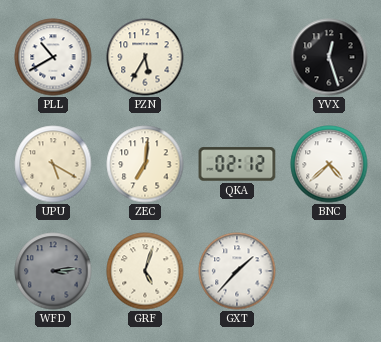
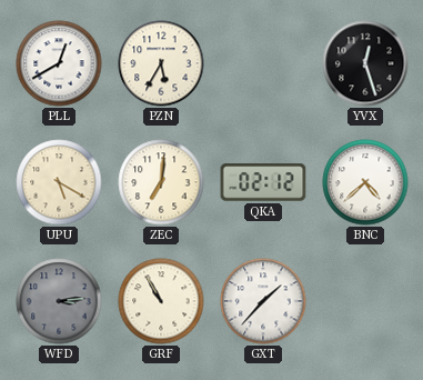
PLL: 10:40 -> 12:40
GRF: 5:03 -> 10:55
